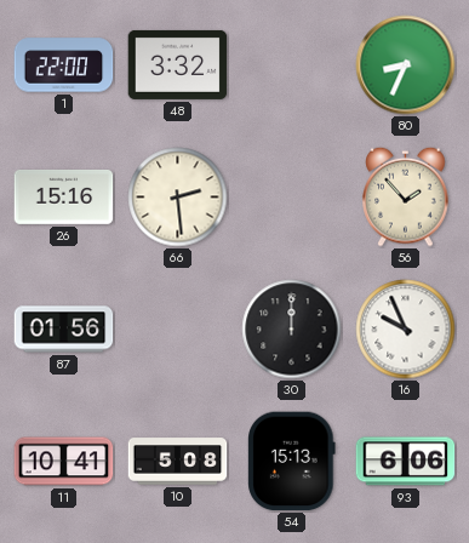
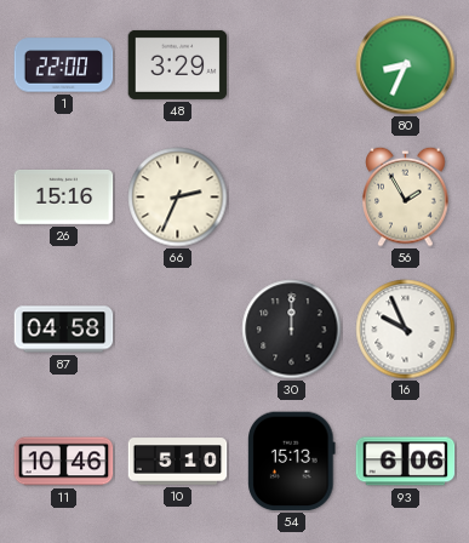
48: 3:32 -> 3:29
66: 2:29 -> 2:34
56: 1:53 -> 1:55
87: 01:56 -> 04:58
11: 10:41 -> 10:46
10: 5:08 -> 5:10
